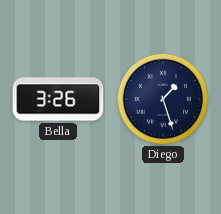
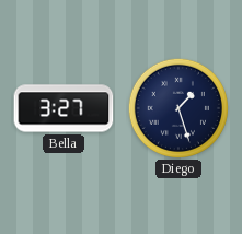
Bella: 3:26 -> 3:27
